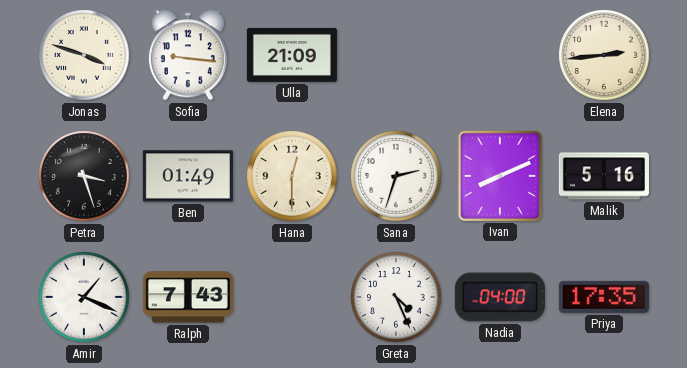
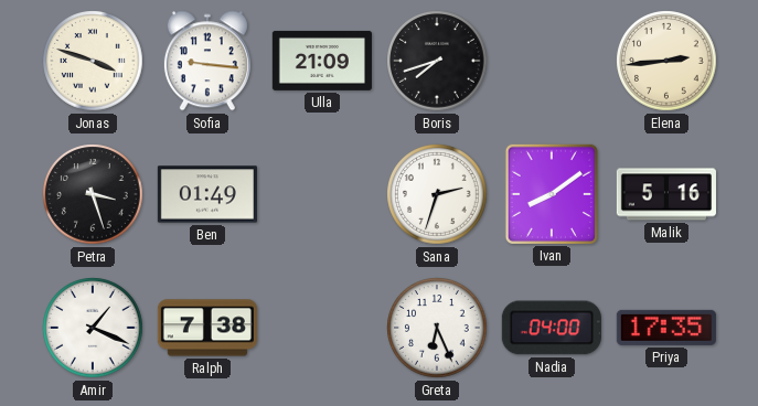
Boris: none -> 7:42
Hana: 12:30 -> none
Ivan: 8:11 -> 8:09
Ralph: 7:43 -> 7:38
Greta: 4:26 -> 6:26
